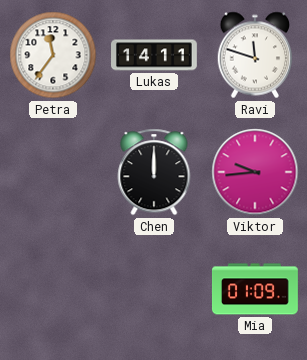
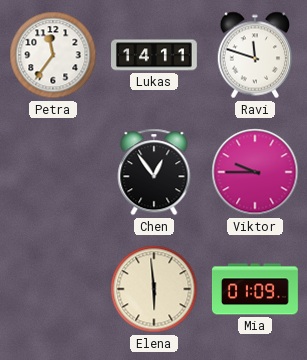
Chen: 12:00 -> 12:54
Viktor: 9:44 -> 9:45
Elena: none -> 5:59
